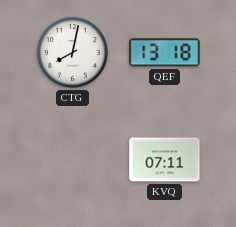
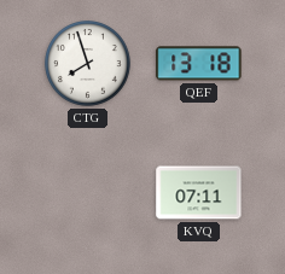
CTG: 8:02 -> 7:57
